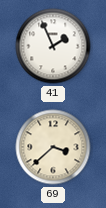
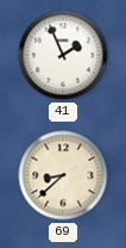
69: 3:38 -> 8:38
